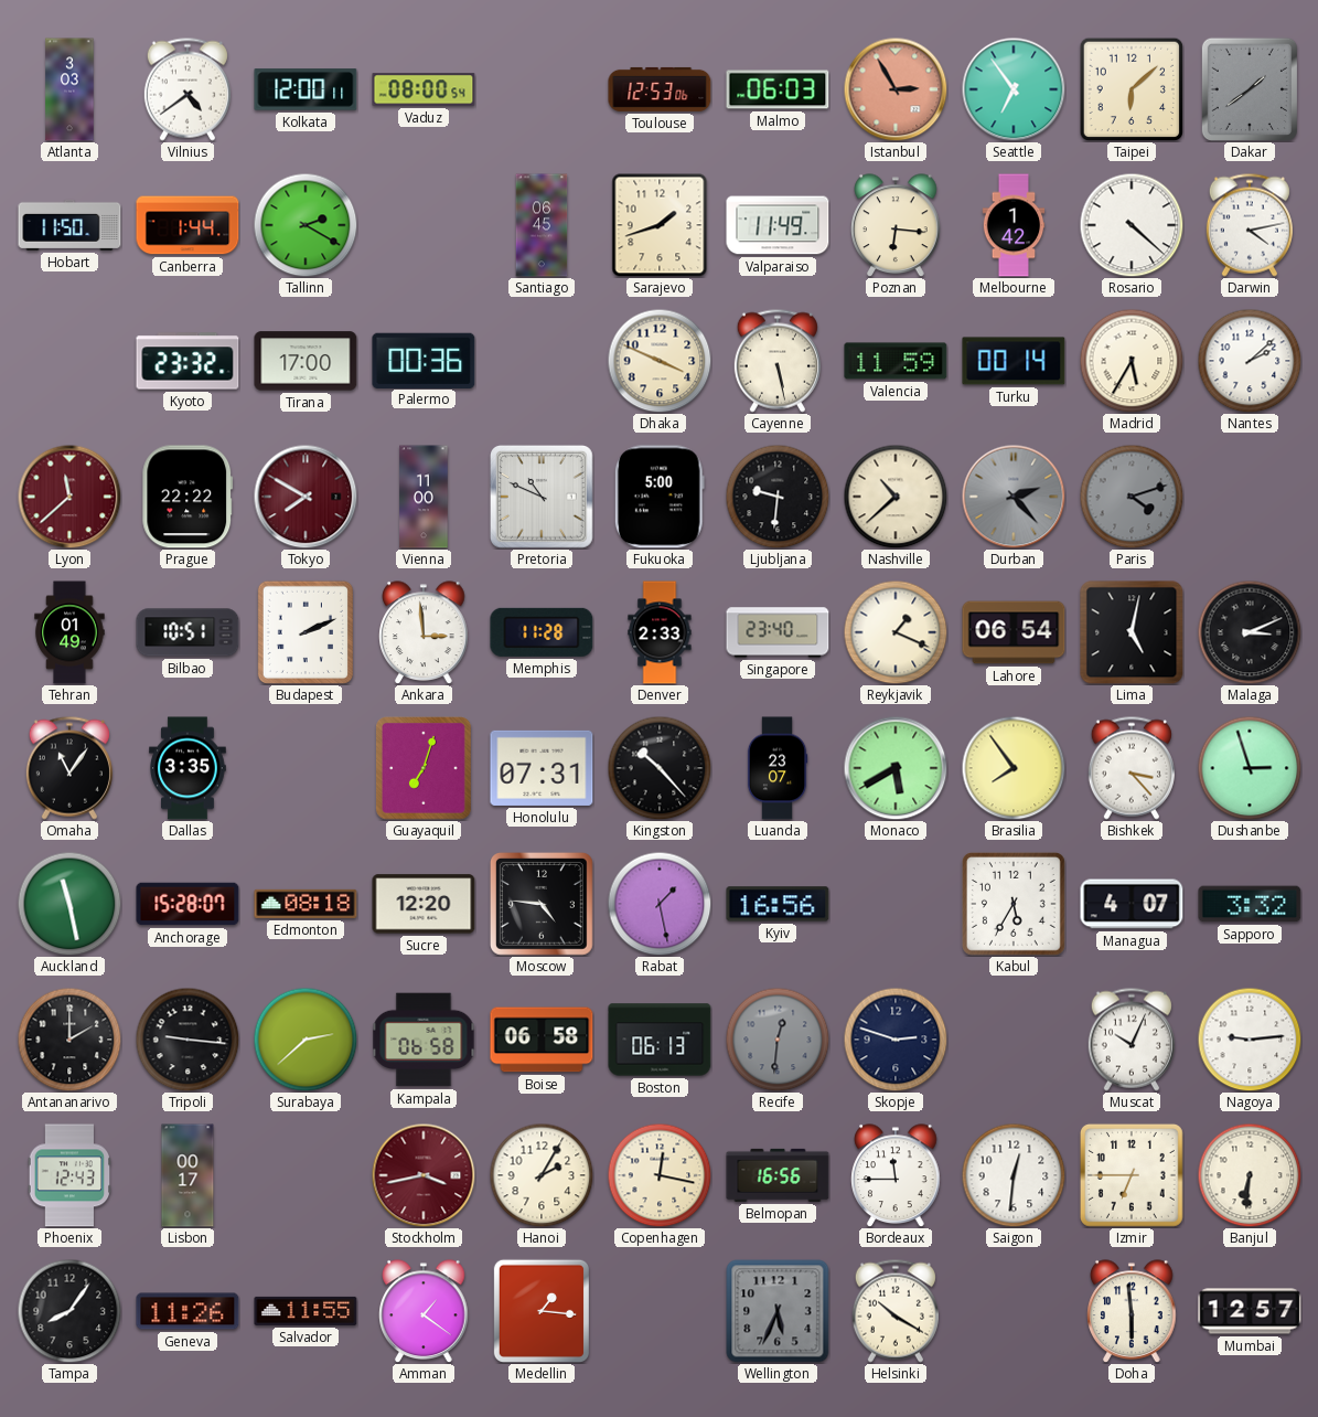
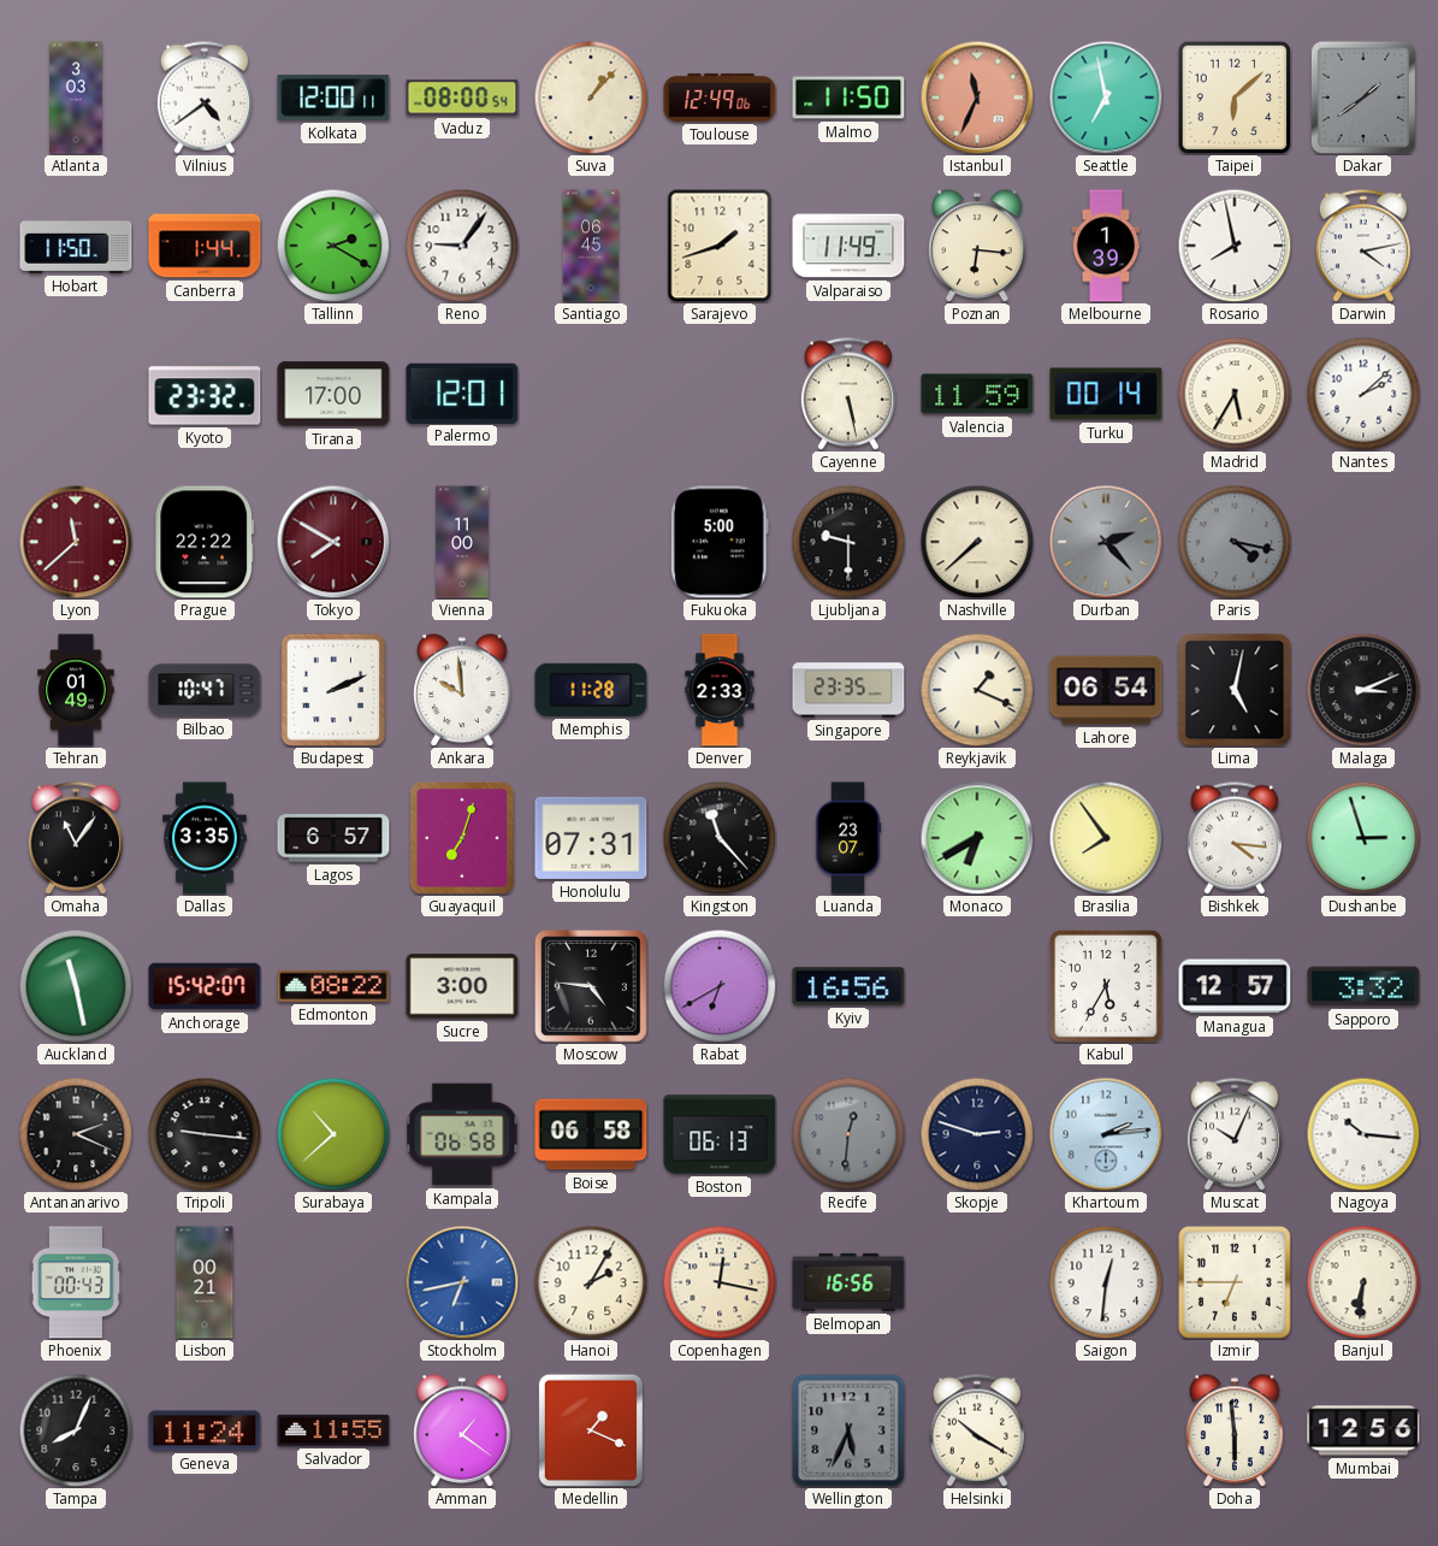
Suva: none -> 1:07
Toulouse: 12:53 -> 12:49
Malmo: 06:03 -> 11:50
Istanbul: 2:55 -> 11:34
Seattle: 6:54 -> 6:58
Reno: none -> 9:06
Melbourne: 1:42 -> 1:39
Rosario: 4:22 -> 7:58
Palermo: 00:36 -> 12:01
Dhaka: 3:49 -> none
Pretoria: 10:49 -> none
Ljubljana: 9:31 -> 9:30
Nashville: 10:38 -> 7:38
Paris: 4:12 -> 4:17
Bilbao: 10:51 -> 10:47
Ankara: 2:59 -> 9:59
Singapore: 23:40 -> 23:35
Lagos: none -> 6:57
Kingston: 10:23 -> 11:23
Monaco: 5:40 -> 6:40
Bishkek: 3:23 -> 4:16
Anchorage: 15:28 -> 15:42
Edmonton: 08:18 -> 08:22
Sucre: 12:20 -> 3:00
Rabat: 1:28 -> 6:40
Managua: 4:07 -> 12:57
Antananarivo: 2:00 -> 2:19
Surabaya: 2:38 -> 10:38
Khartoum: none -> 2:14
Nagoya: 9:14 -> 10:16
Phoenix: 12:43 -> 00:43
Lisbon: 00:17 -> 00:21
Stockholm: 3:43 -> 6:43
Stockholm dial: burgundy -> blue
Bordeaux: 11:45 -> none
Tampa: 8:06 -> 8:04
Geneva: 11:26 -> 11:24
Medellin: 1:16 -> 1:19
Mumbai: 12:57 -> 12:56
